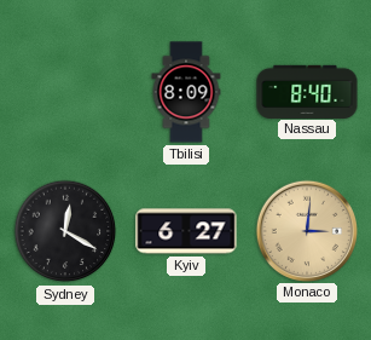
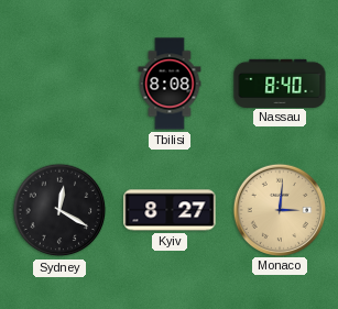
Tbilisi: 8:09 -> 8:08
Kyiv: 6:27 -> 8:27
